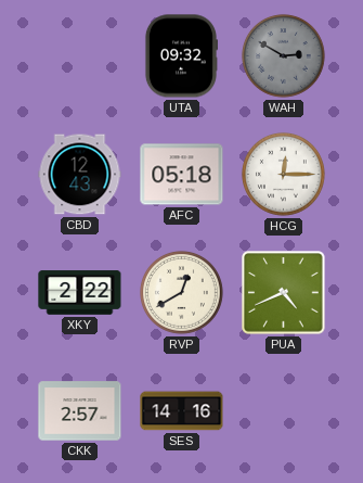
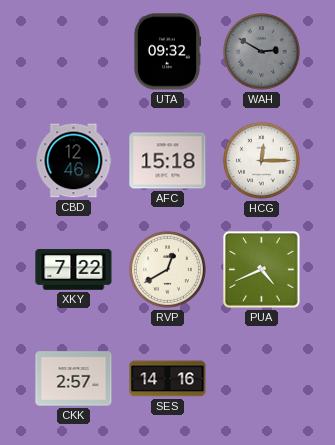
CBD: 12:43 -> 12:46
AFC: 05:18 -> 15:18
XKY: 2:22 -> 7:22
